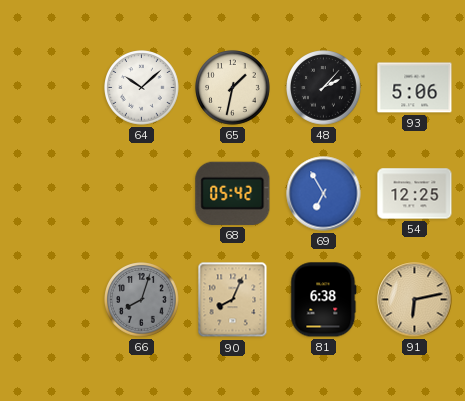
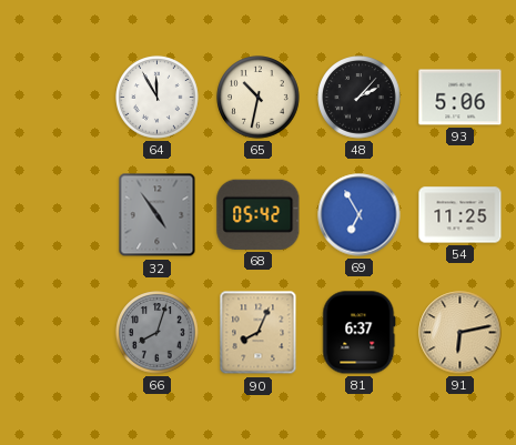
64: 10:08 -> 11:55
65: 1:32 -> 10:32
32: none -> 4:54
54: 12:25 -> 11:25
81: 6:38 -> 6:37
